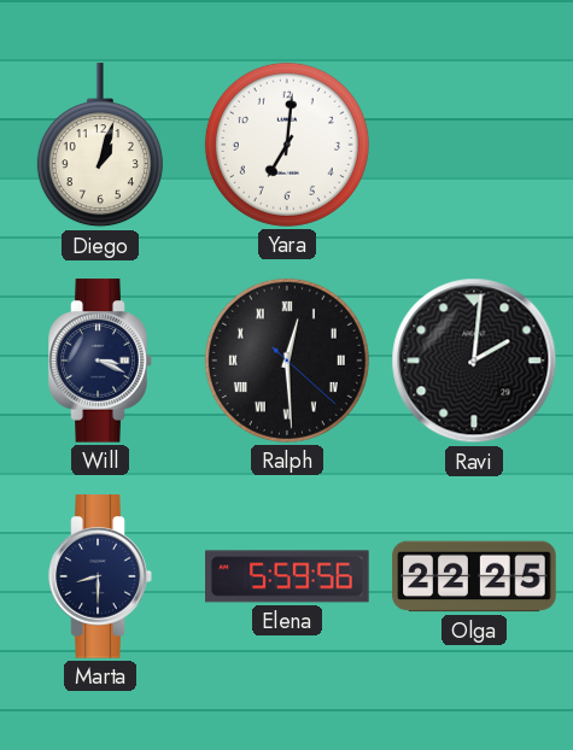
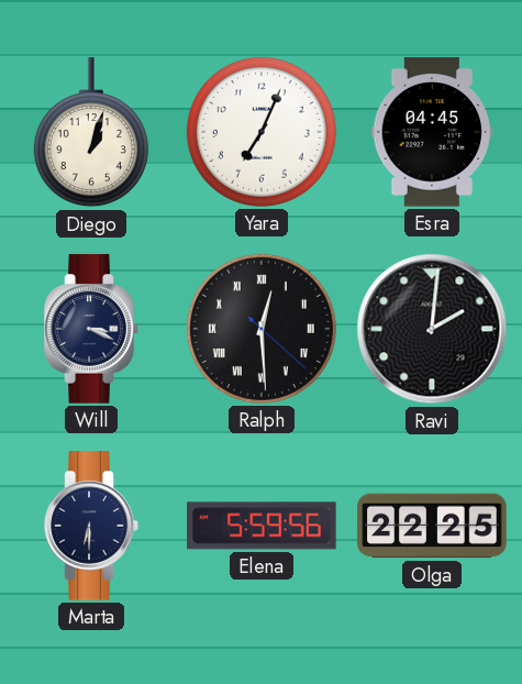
Yara: 7:01 -> 7:04
Esra: none -> 04:45
Marta: 8:30 -> 6:30
